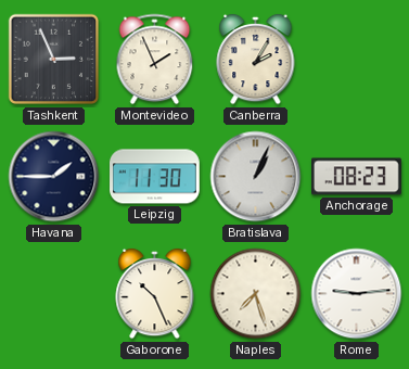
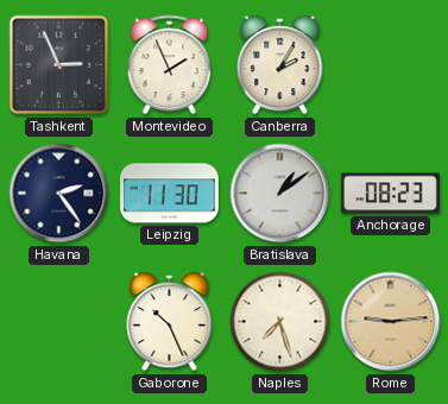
Havana: 1:45 -> 2:24
Bratislava: 1:04 -> 1:09
Rome dial: white -> champagne
